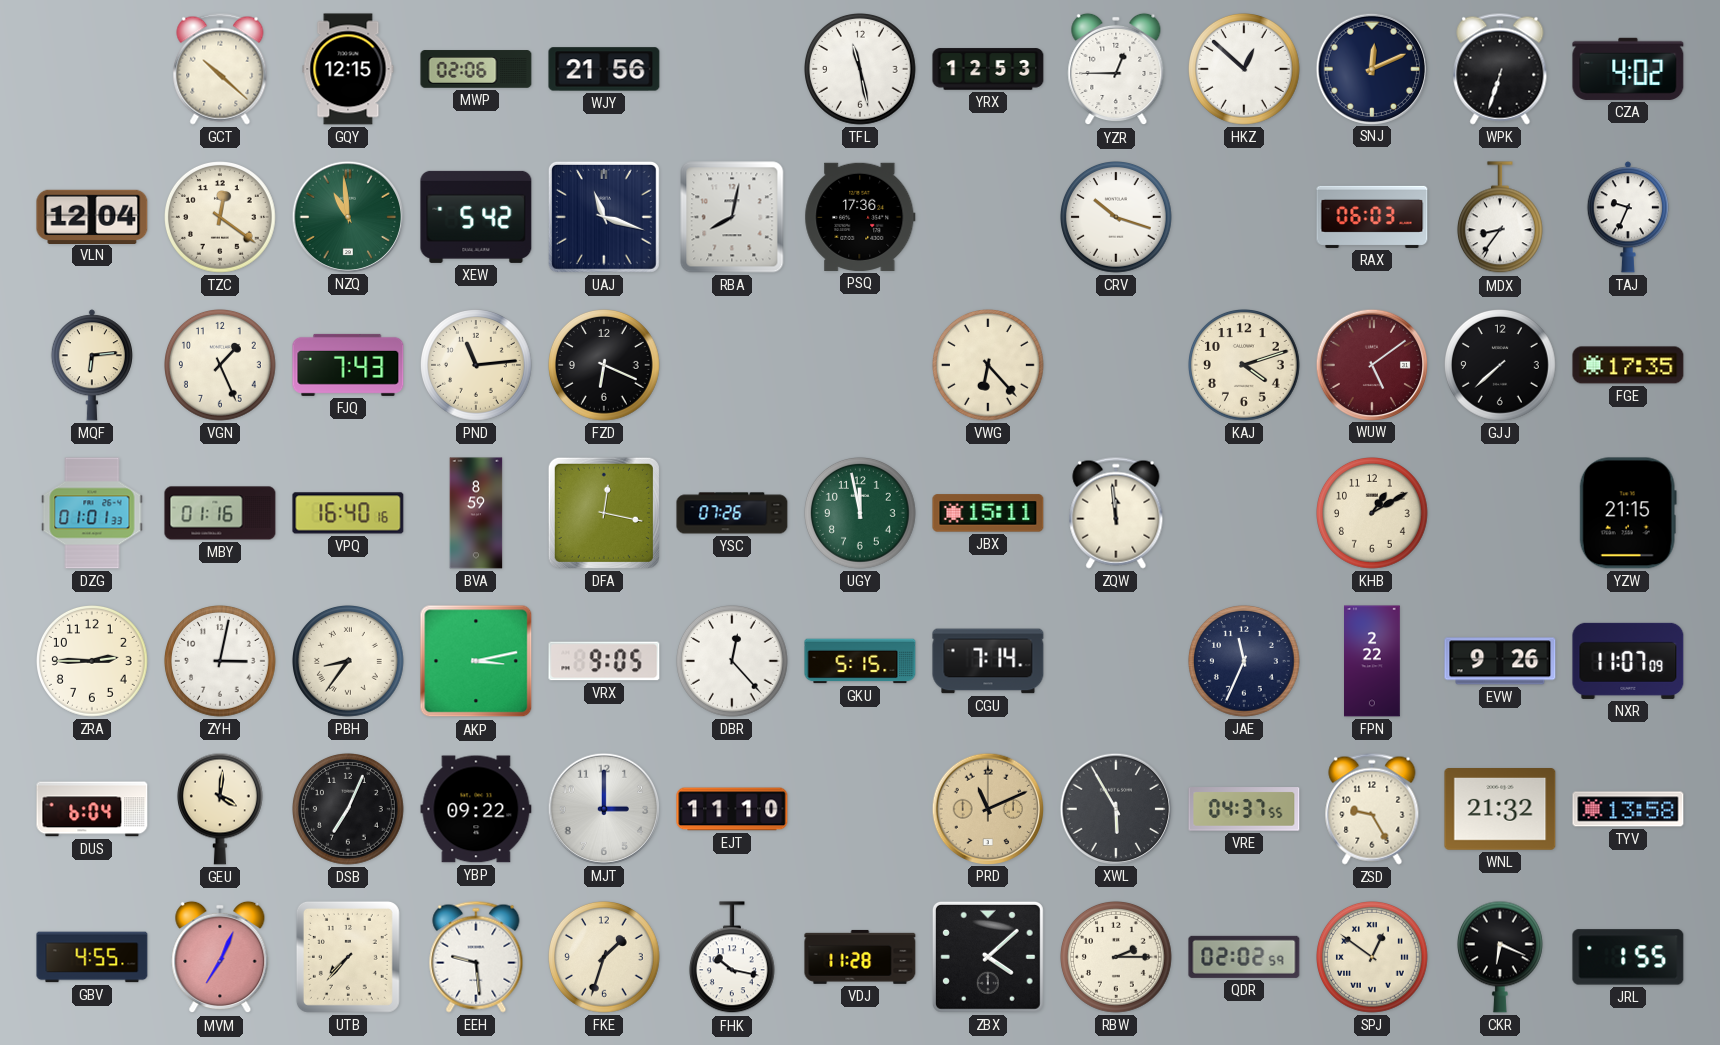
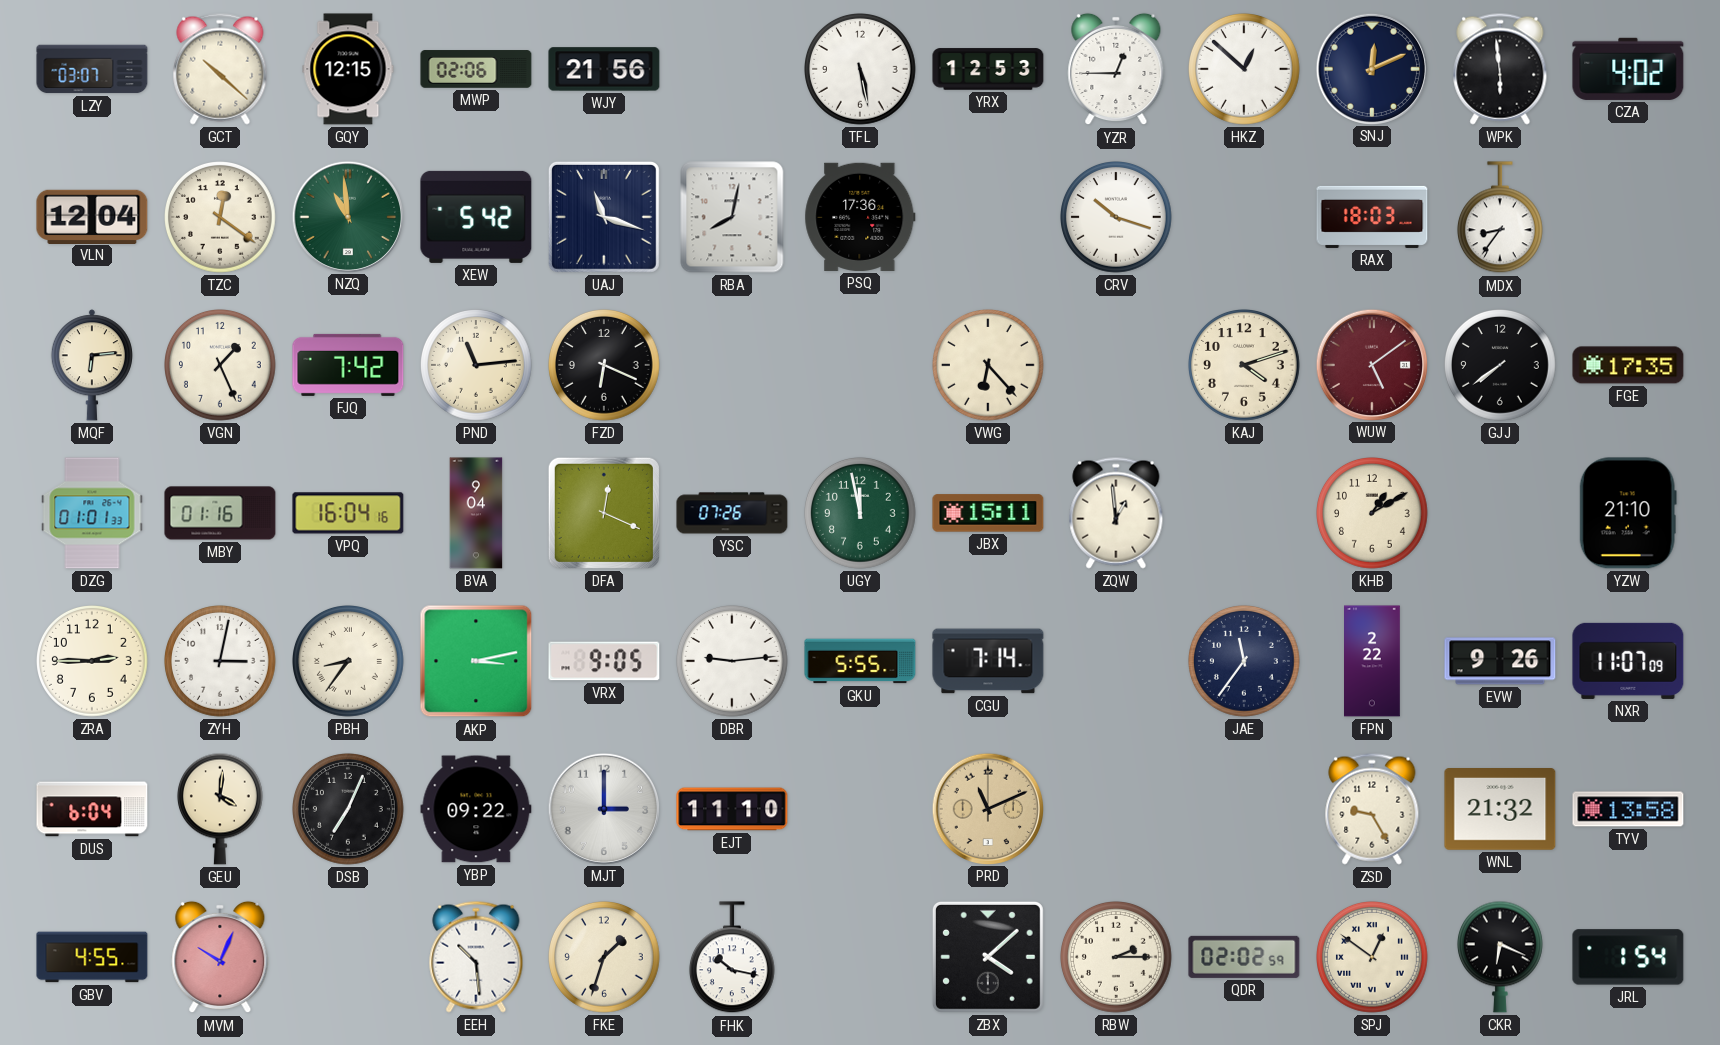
LZY: none -> 03:07
TFL: 11:28 -> 5:28
WPK: 6:33 -> 5:59
RAX: 06:03 -> 18:03
TAJ: 9:34 -> none
FJQ: 7:43 -> 7:42
GJJ: 7:38 -> 7:39
VPQ: 16:40 -> 16:04
BVA: 8:59 -> 9:04
DFA: 12:17 -> 12:19
ZQW: 11:59 -> 12:59
YZW: 21:15 -> 21:10
DBR: 12:23 -> 9:14
GKU: 5:15 -> 5:55
JAE: 11:34 -> 11:36
XWL: 5:55 -> none
VRE: 04:37 -> none
MVM: 7:04 -> 10:04
UTB: 7:37 -> none
EEH: 9:29 -> 10:29
VDJ: 11:28 -> none
JRL: 1:55 -> 1:54
